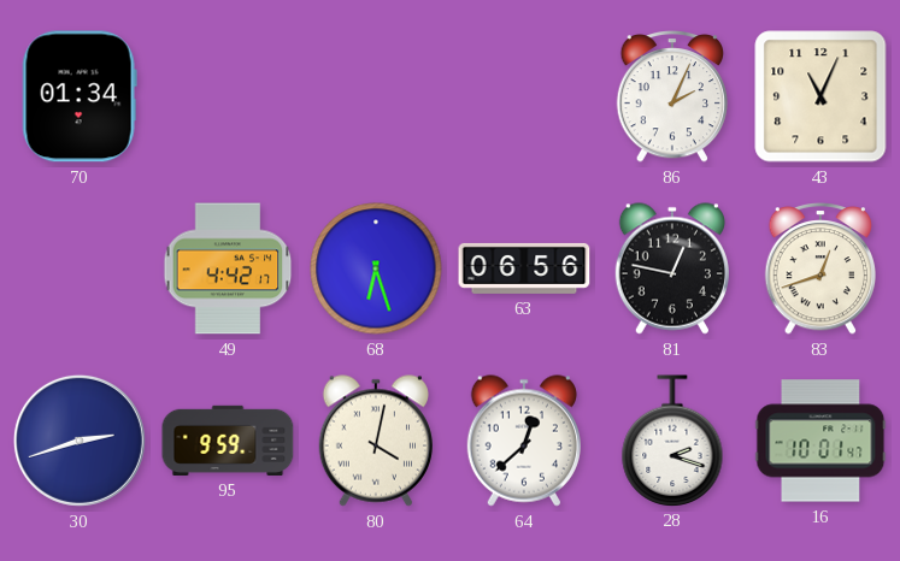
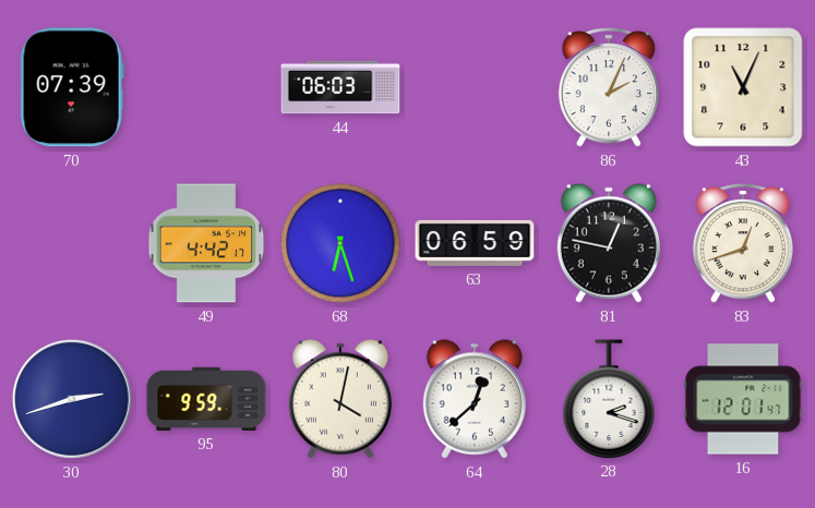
70: 01:34 -> 07:39
44: none -> 06:03
63: 06:56 -> 06:59
16: 10:01 -> 12:01
